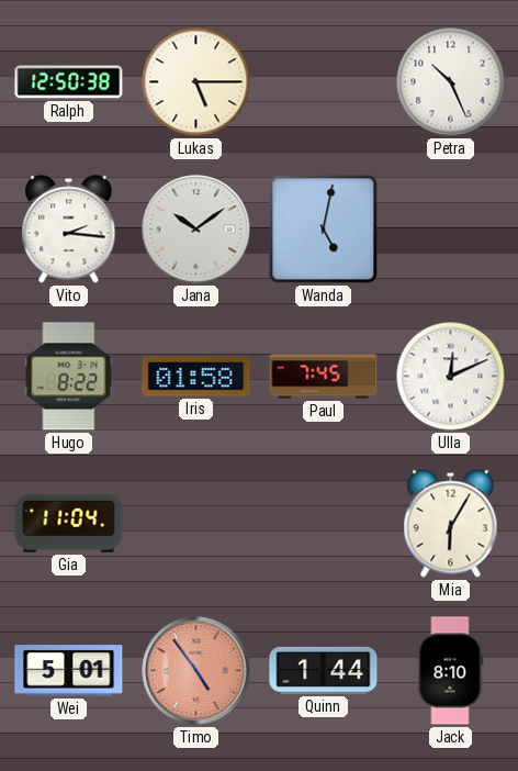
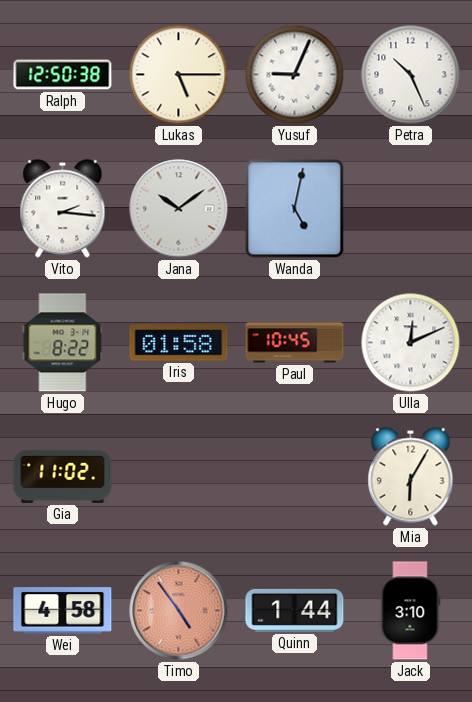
Yusuf: none -> 9:04
Paul: 7:45 -> 10:45
Gia: 11:04 -> 11:02
Wei: 5:01 -> 4:58
Jack: 8:10 -> 3:10
